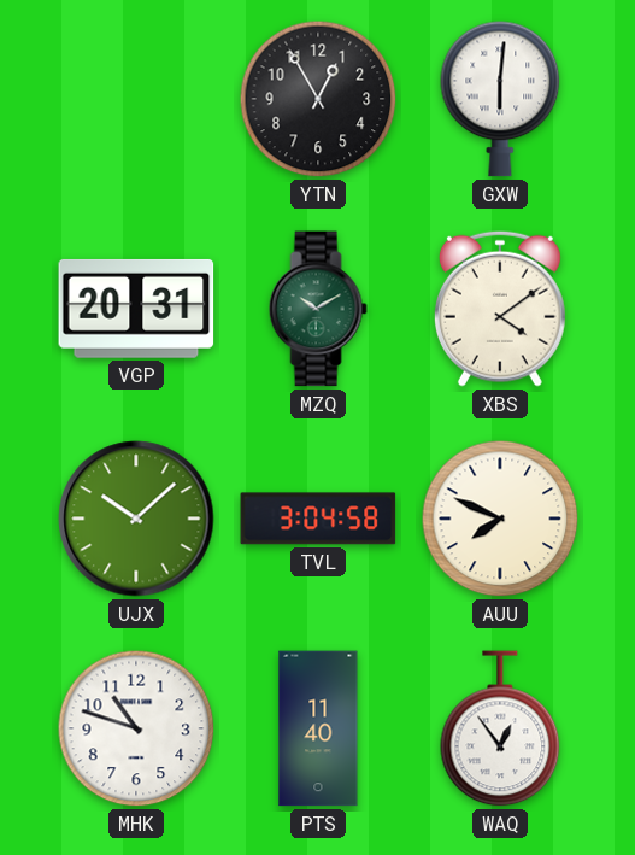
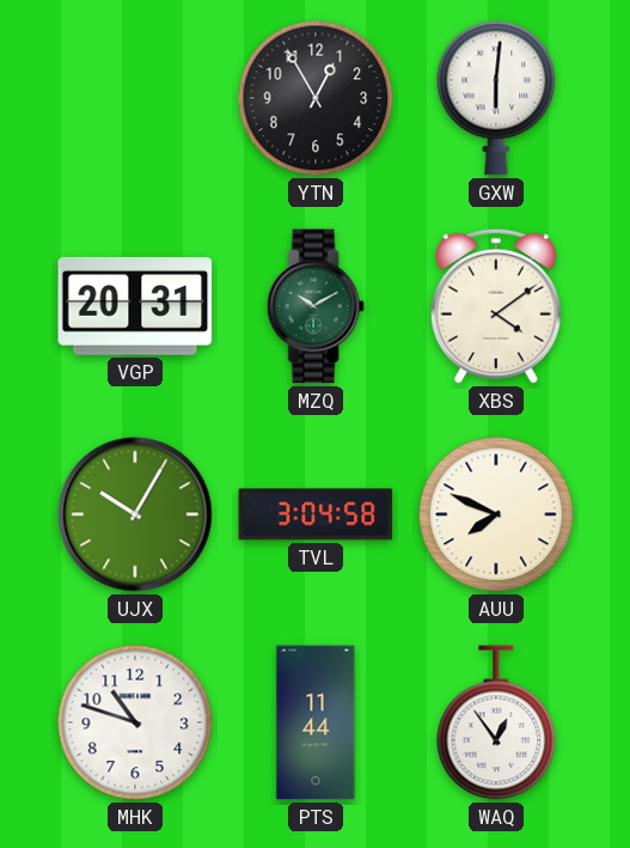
UJX: 10:08 -> 10:05
PTS: 11:40 -> 11:44
